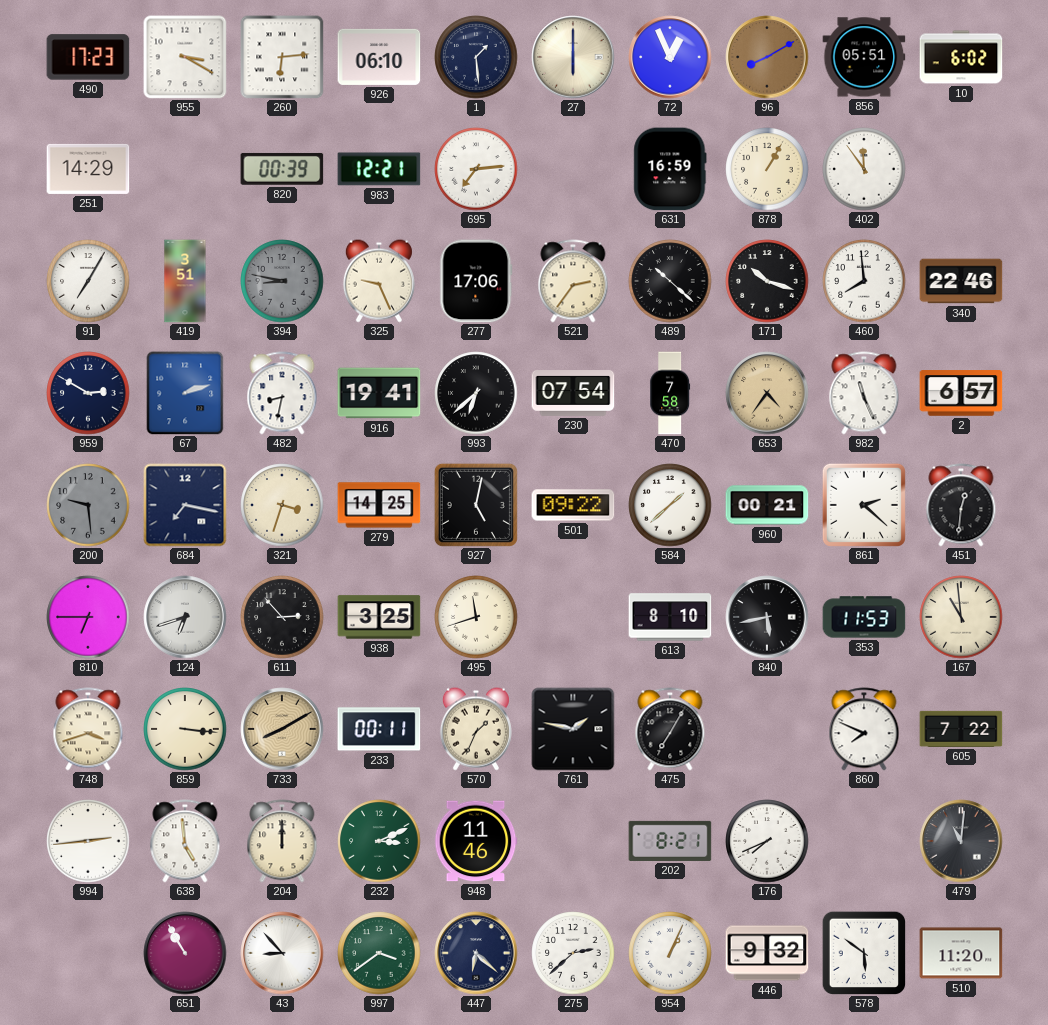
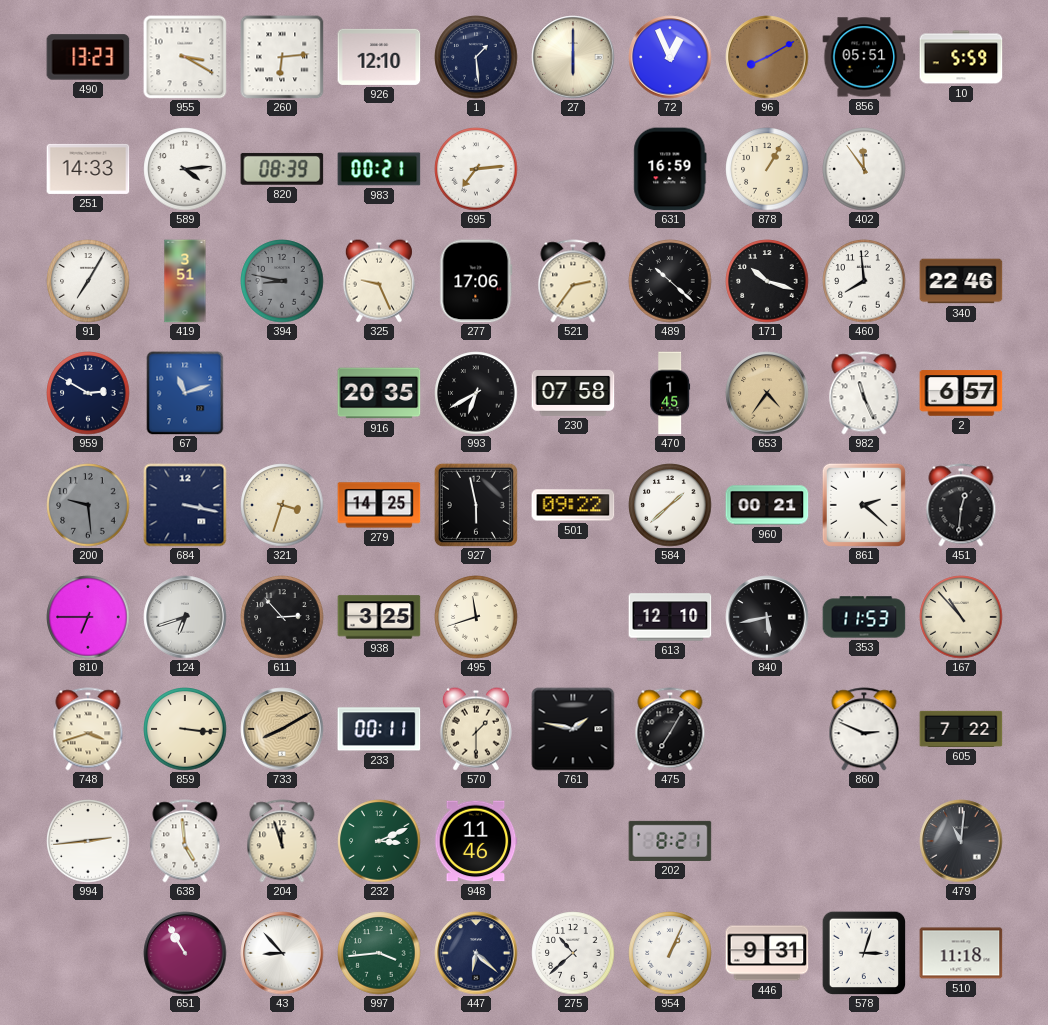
490: 17:23 -> 13:23
926: 06:10 -> 12:10
10: 6:02 -> 5:59
251: 14:29 -> 14:33
589: none -> 4:14
820: 00:39 -> 08:39
983: 12:21 -> 00:21
67: 2:12 -> 11:12
482: 8:32 -> none
916: 19:41 -> 20:35
993: 6:38 -> 6:40
230: 07:54 -> 07:58
470: 7:58 -> 1:45
684: 7:17 -> 3:17
927: 5:02 -> 5:58
613: 8:10 -> 12:10
167: 10:59 -> 10:53
570: 1:34 -> 1:30
860: 7:49 -> 2:49
204: 12:00 -> 11:57
176: 7:41 -> none
997: 3:39 -> 3:44
275: 2:38 -> 10:38
446: 9:32 -> 9:31
578: 5:51 -> 3:03
510: 11:20 -> 11:18
